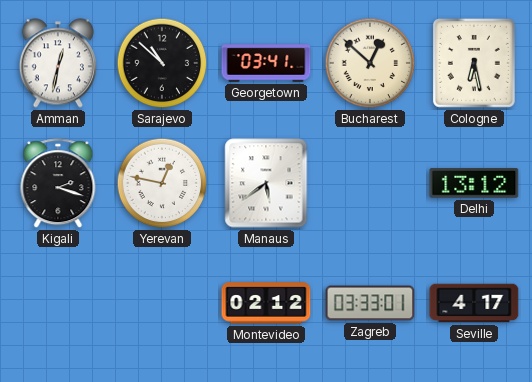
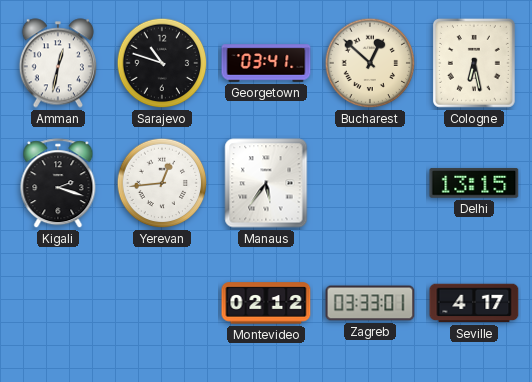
Sarajevo: 10:52 -> 10:48
Yerevan: 12:47 -> 12:44
Manaus: 5:39 -> 5:36
Delhi: 13:12 -> 13:15
